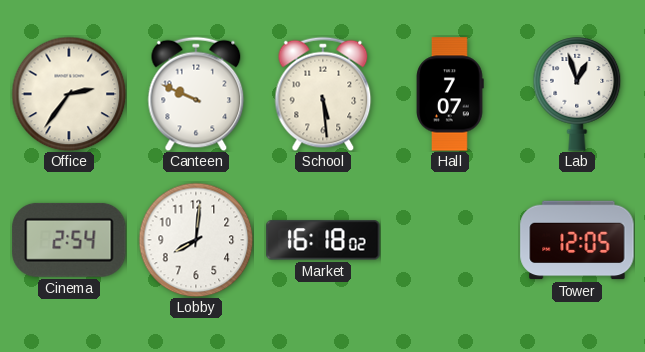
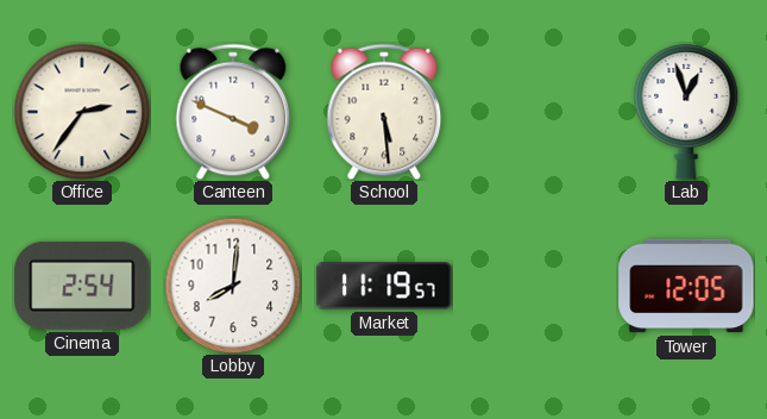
Canteen: 9:49 -> 3:49
Hall: 7:07 -> none
Market: 16:18 -> 11:19
